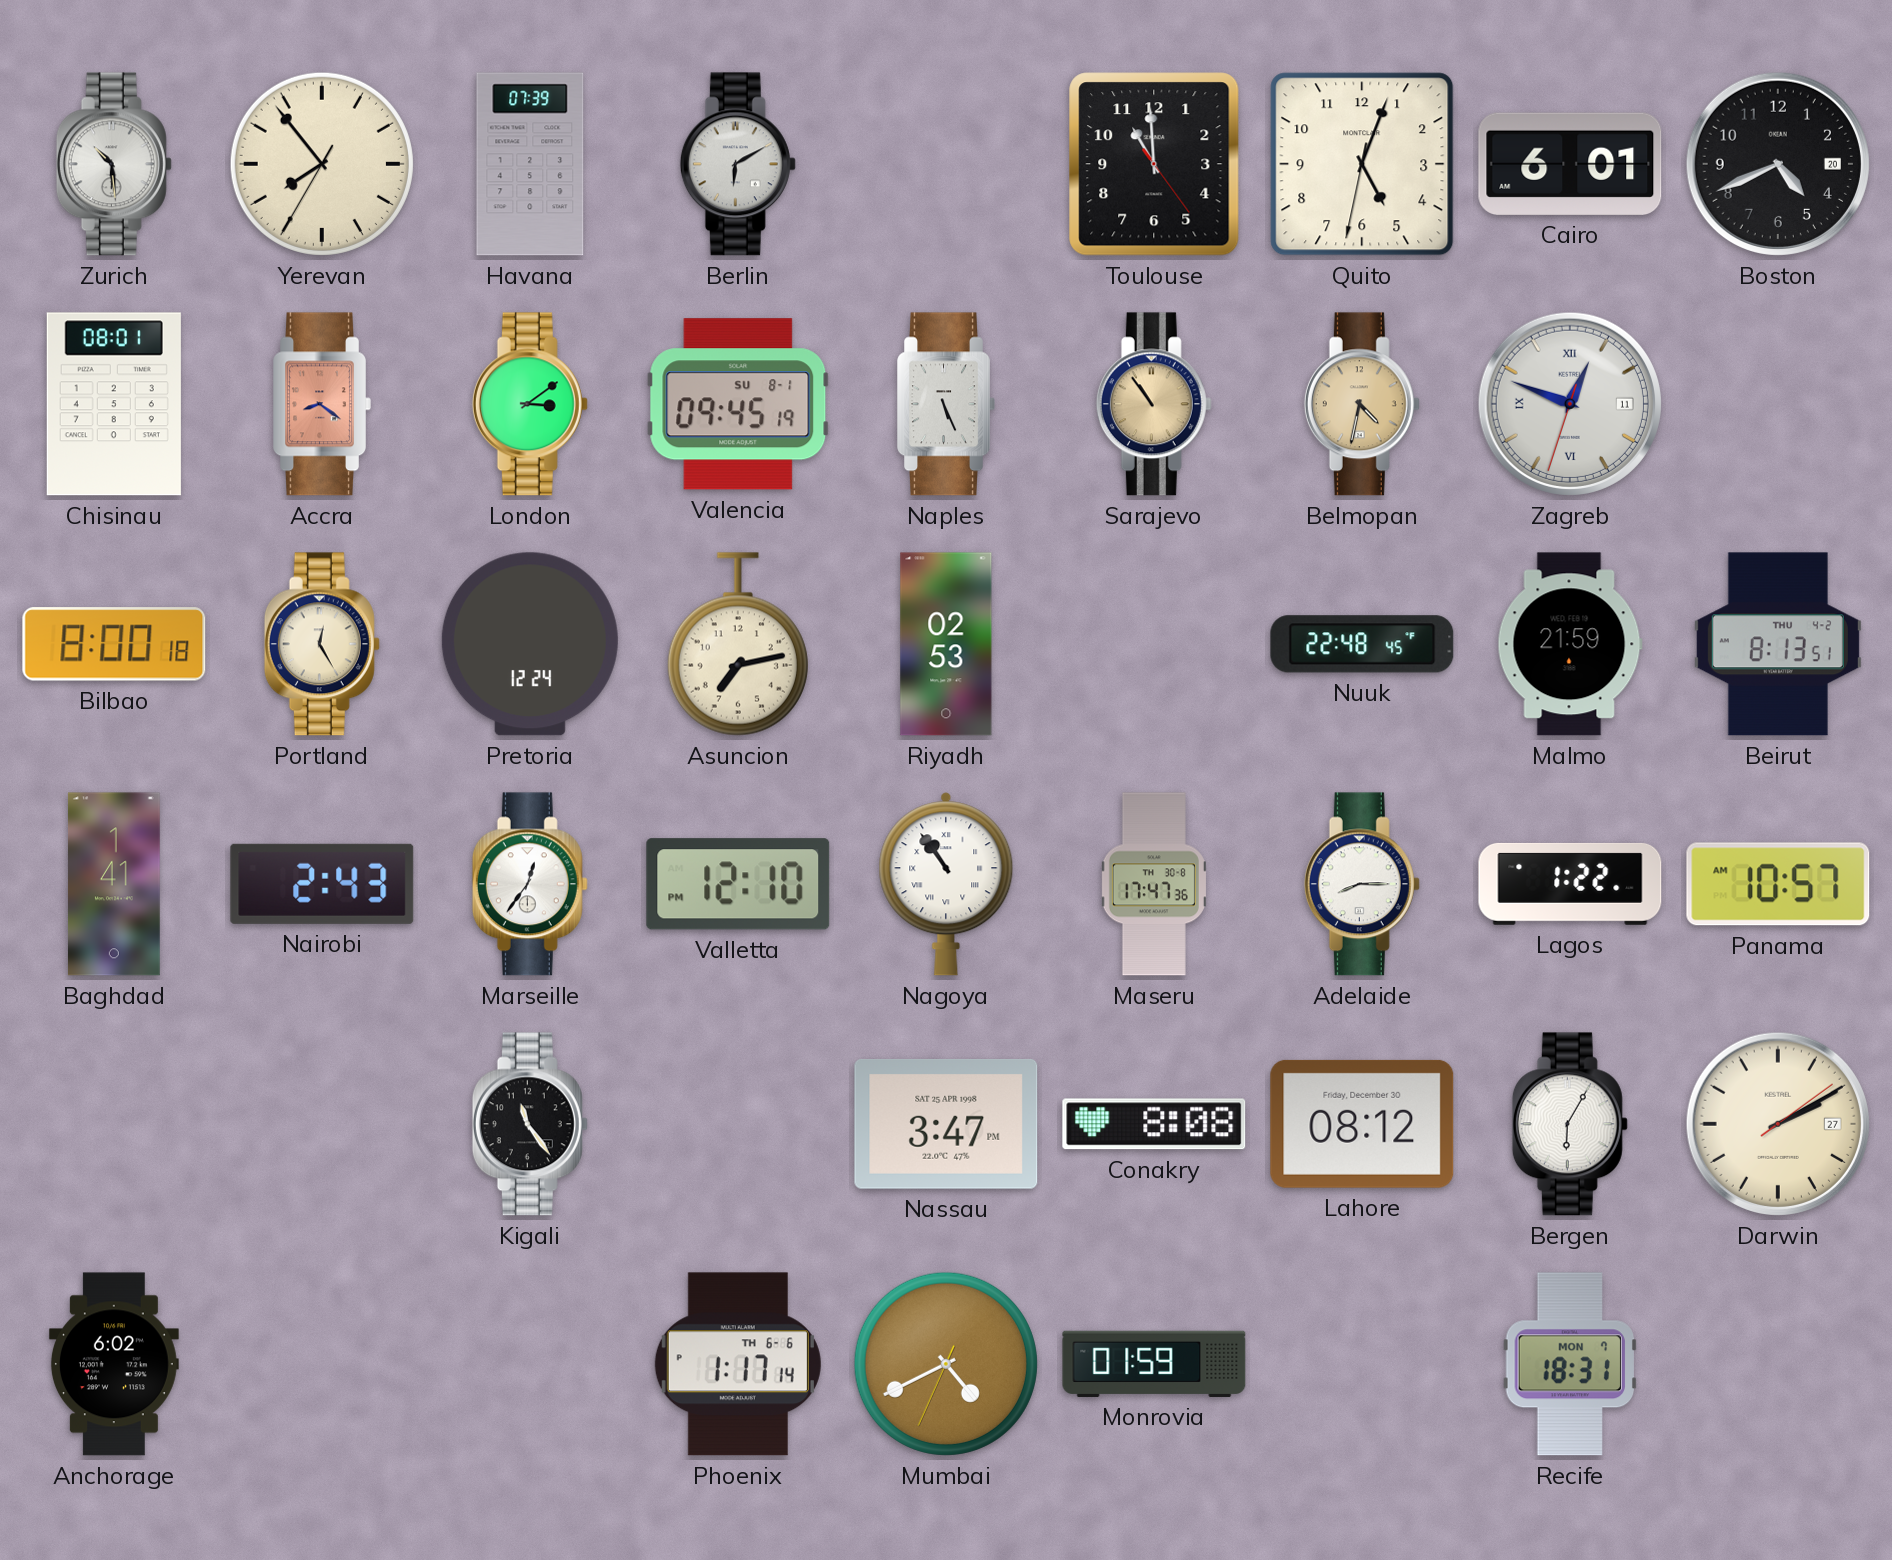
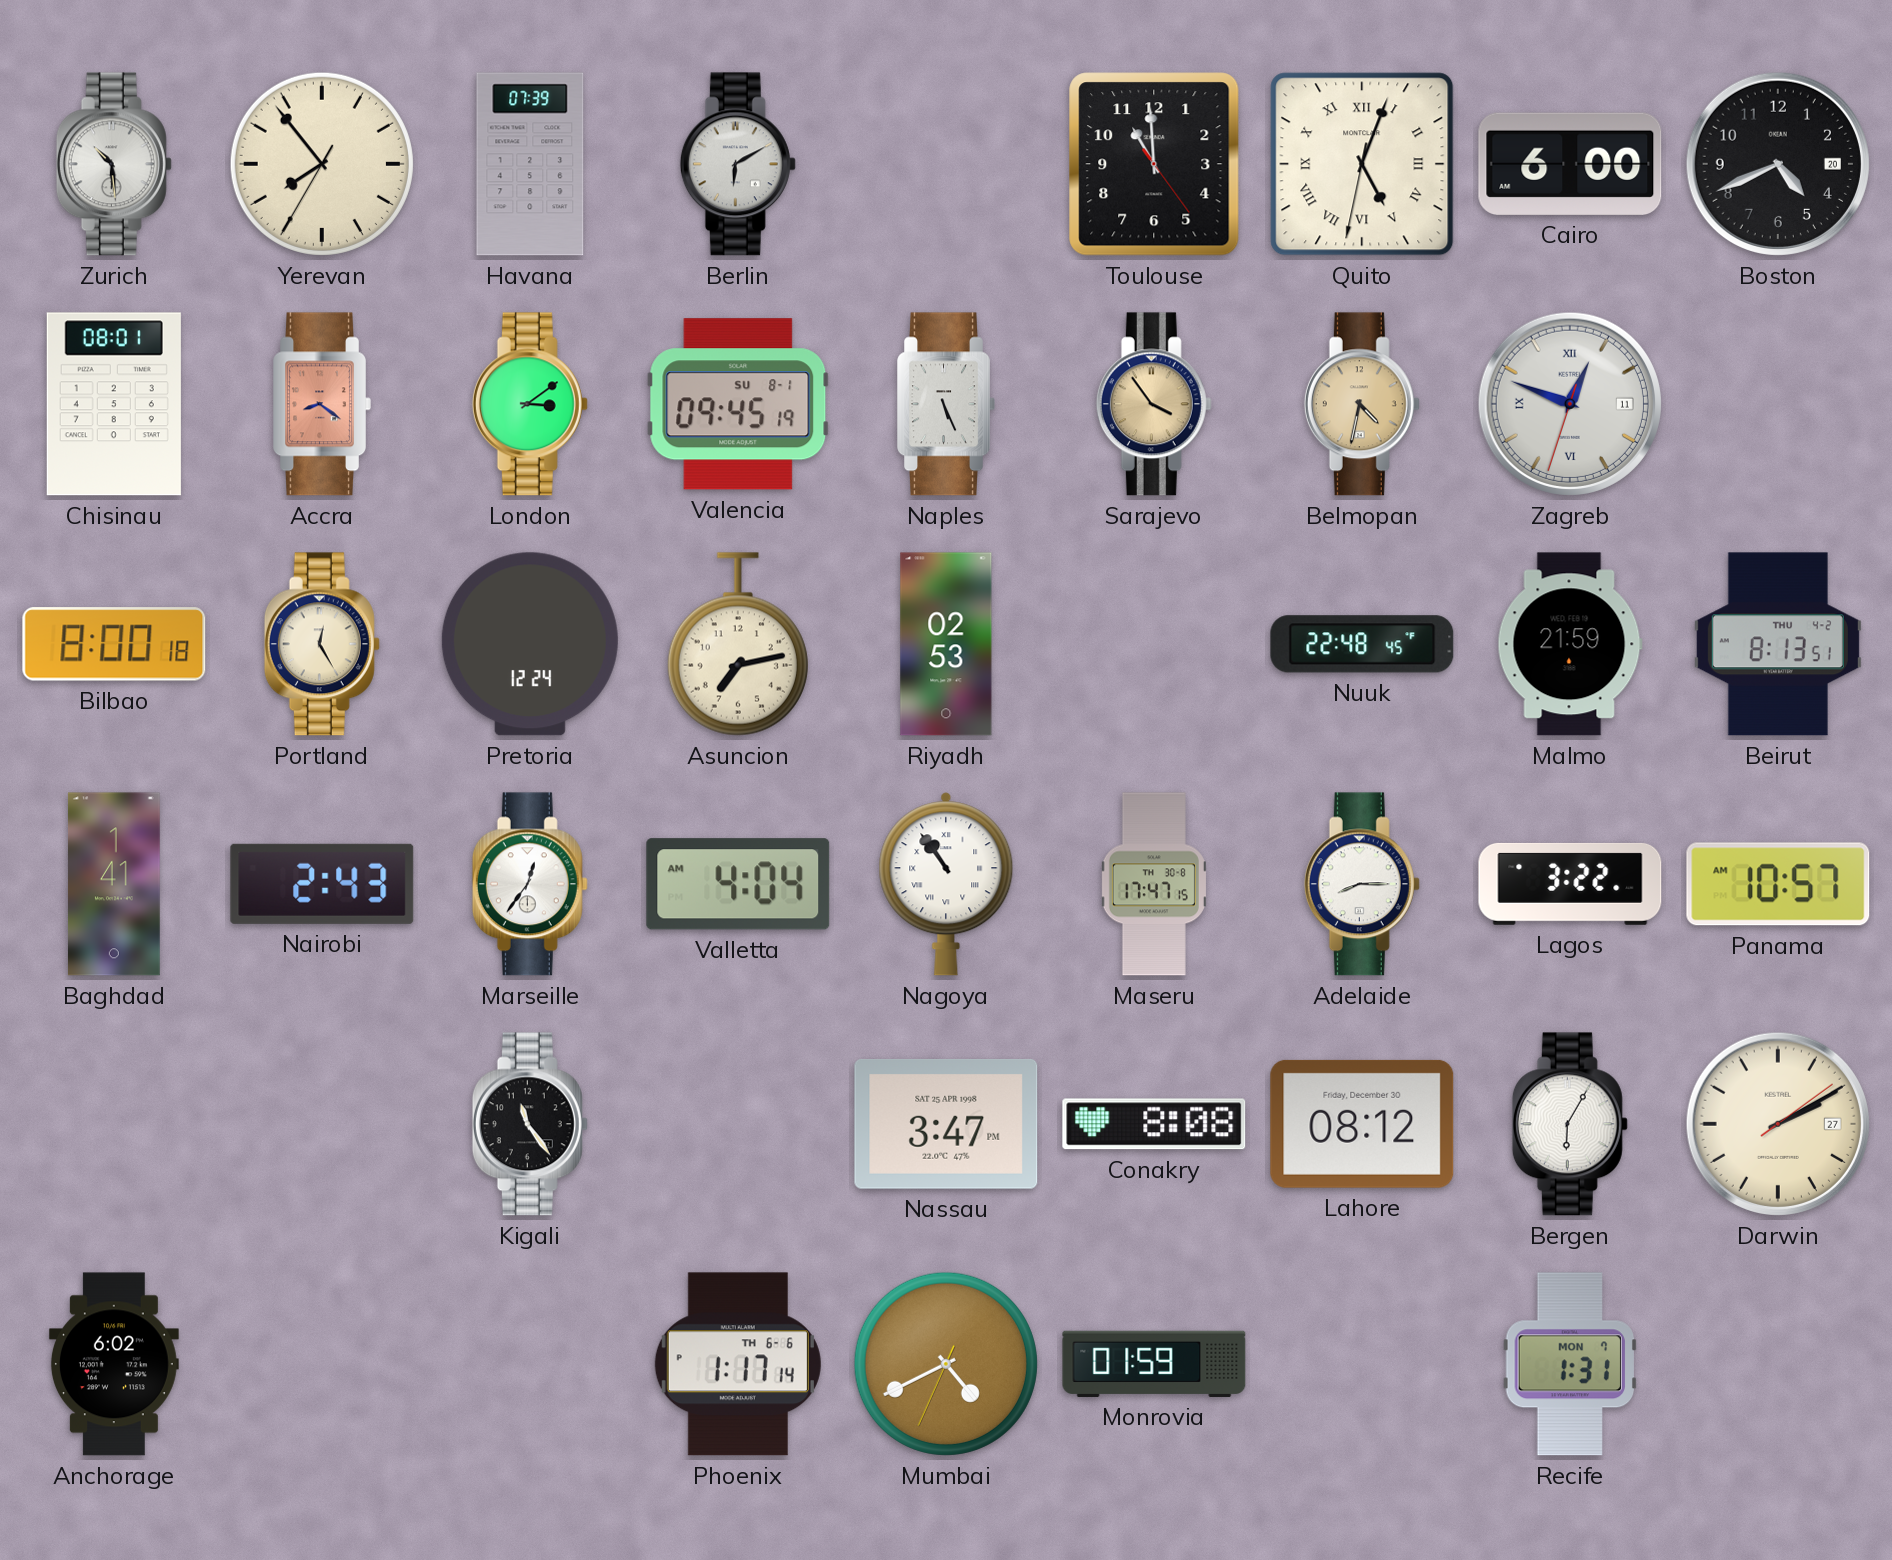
Quito numerals: Arabic -> Roman
Cairo: 6:01 -> 6:00
Sarajevo: 10:54 -> 3:54
Valletta: 12:10 -> 4:04
Maseru: 17:47:36 -> 17:47:15
Lagos: 1:22 -> 3:22
Recife: 18:31 -> 1:31
